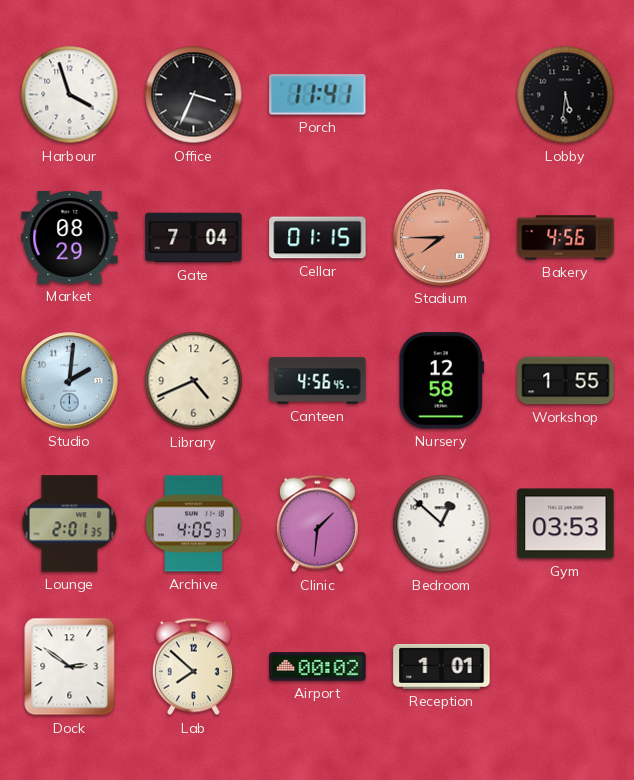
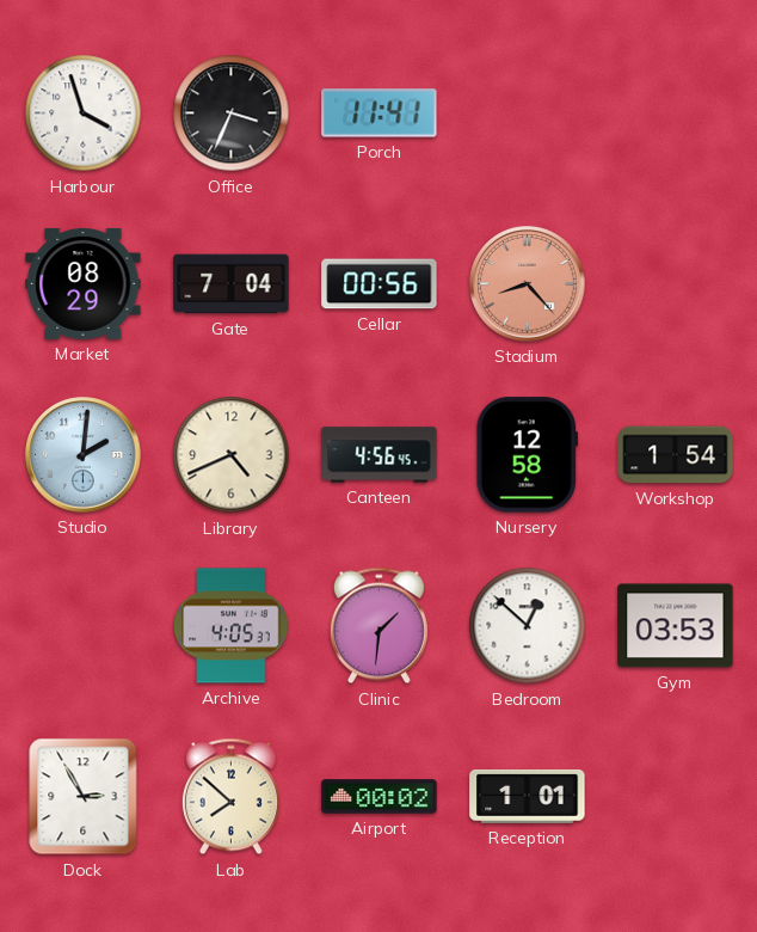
Lobby: 5:31 -> none
Cellar: 01:15 -> 00:56
Stadium: 7:45 -> 8:23
Bakery: 4:56 -> none
Workshop: 1:55 -> 1:54
Lounge: 2:01 -> none
Dock: 2:51 -> 2:55
